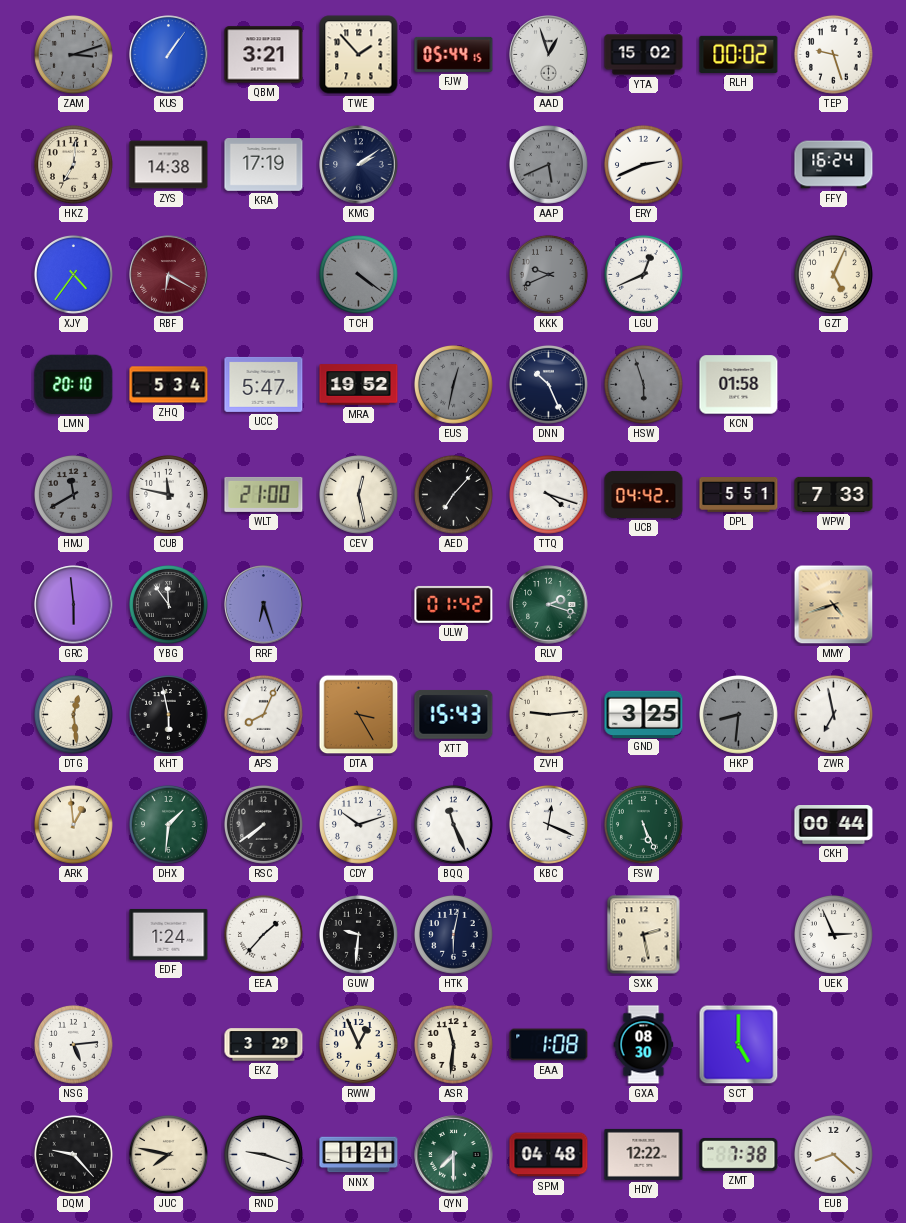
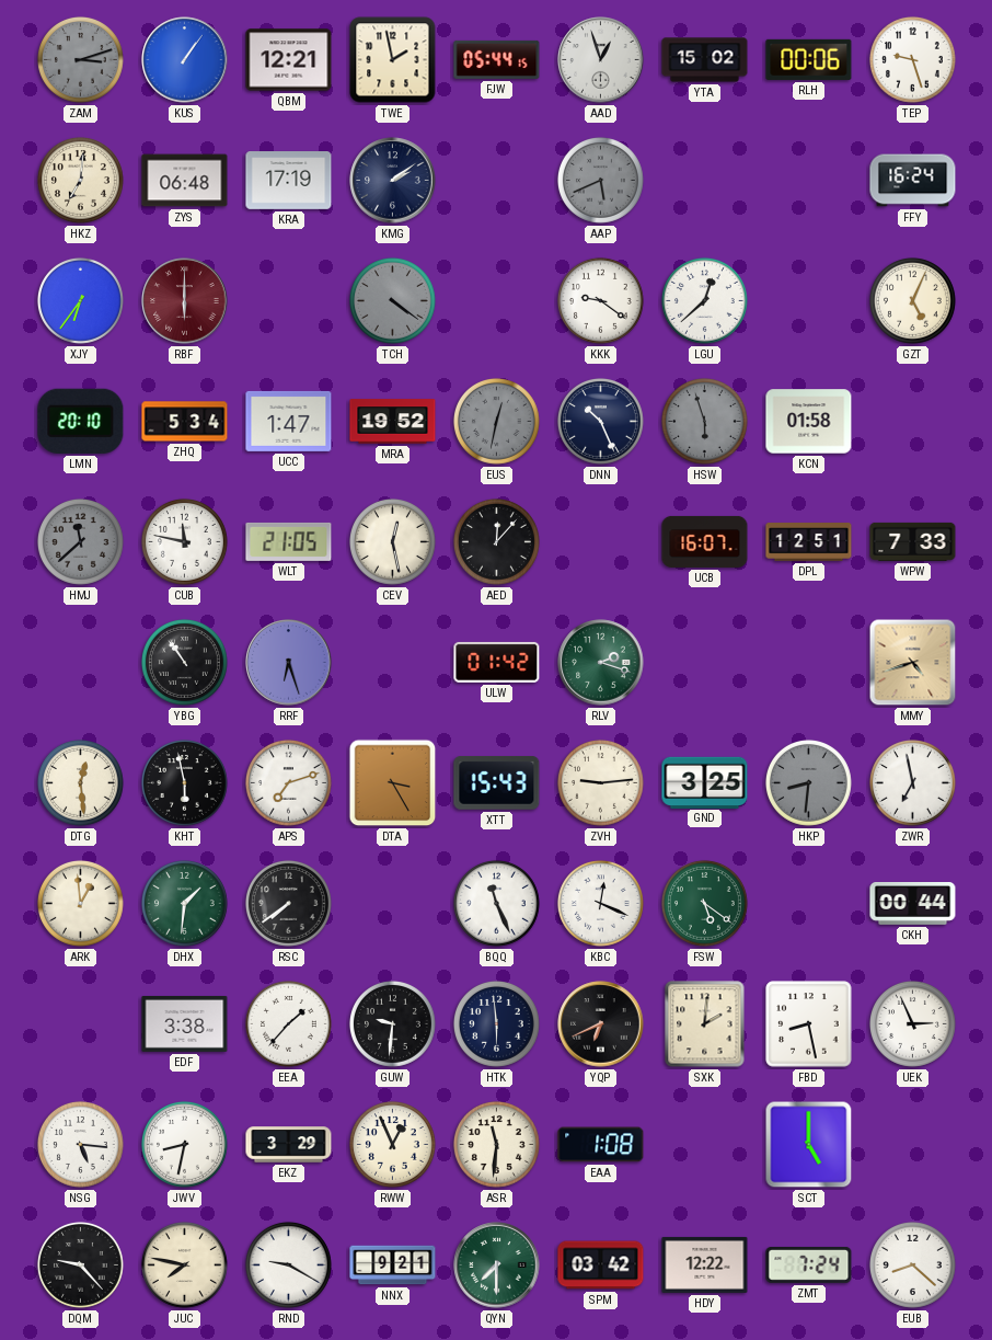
QBM: 3:21 -> 12:21
TWE: 1:53 -> 1:58
RLH: 00:02 -> 00:06
ZYS: 14:38 -> 06:48
ERY: 2:41 -> none
XJY: 4:36 -> 6:36
RBF: 6:20 -> 6:00
KKK: 9:41 -> 9:21
KKK dial: grey -> white
LGU: 12:41 -> 12:38
UCC: 5:47 -> 1:47
HMJ: 11:40 -> 11:38
WLT: 21:00 -> 21:05
AED: 7:07 -> 12:07
TTQ: 4:18 -> none
UCB: 04:42 -> 16:07
DPL: 5:51 -> 12:51
GRC: 5:59 -> none
YBG: 11:54 -> 10:54
APS: 8:04 -> 7:12
CDY: 10:12 -> none
FSW: 5:26 -> 5:21
EDF: 1:24 -> 3:38
HTK: 6:02 -> 5:59
YQP: none -> 6:41
SXK: 2:28 -> 2:01
FBD: none -> 8:28
NSG: 5:14 -> 5:16
JWV: none -> 8:32
GXA: 08:30 -> none
RND: 9:18 -> 9:20
NNX: 1:21 -> 9:21
SPM: 04:48 -> 03:42
ZMT: 7:38 -> 7:24
